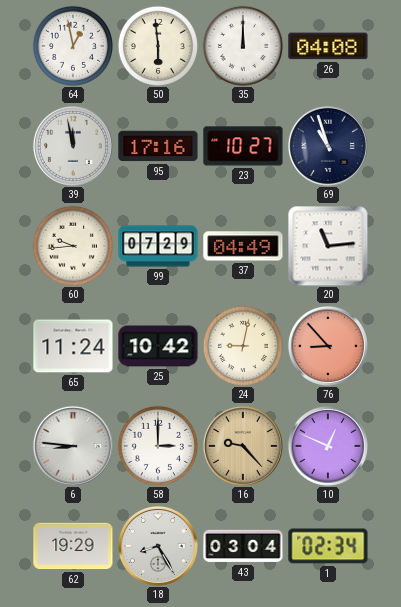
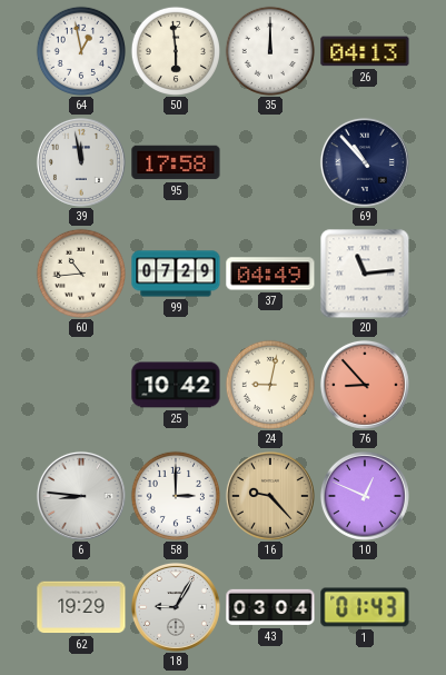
26: 04:08 -> 04:13
95: 17:16 -> 17:58
23: 10:27 -> none
69: 10:57 -> 10:53
60: 9:44 -> 10:44
65: 11:24 -> none
18: 8:25 -> 9:05
1: 02:34 -> 01:43
